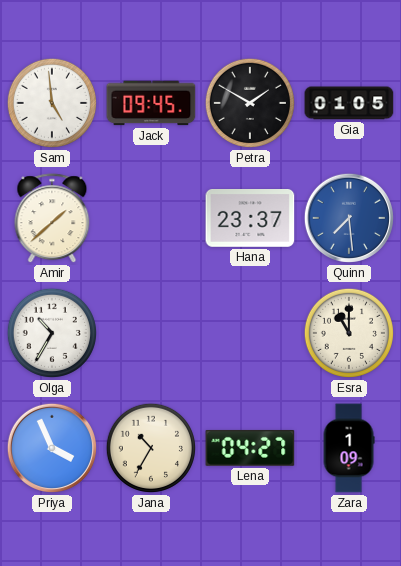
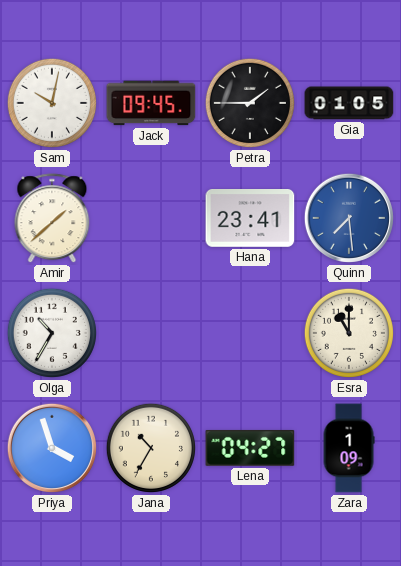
Sam: 4:59 -> 10:02
Petra: 1:50 -> 1:45
Hana: 23:37 -> 23:41
Priya: 3:56 -> 3:57
